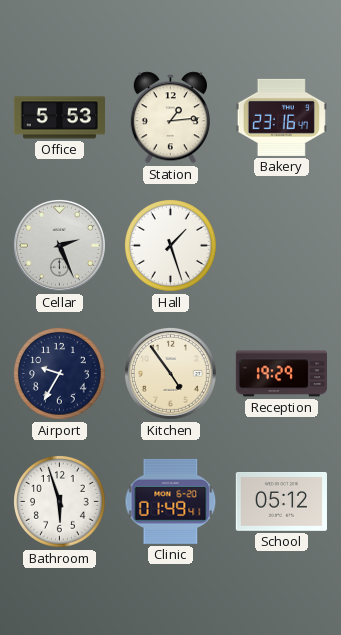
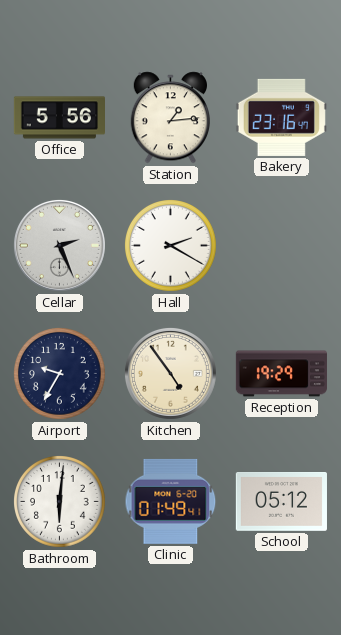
Office: 5:53 -> 5:56
Hall: 1:27 -> 2:20
Bathroom: 5:57 -> 6:01
